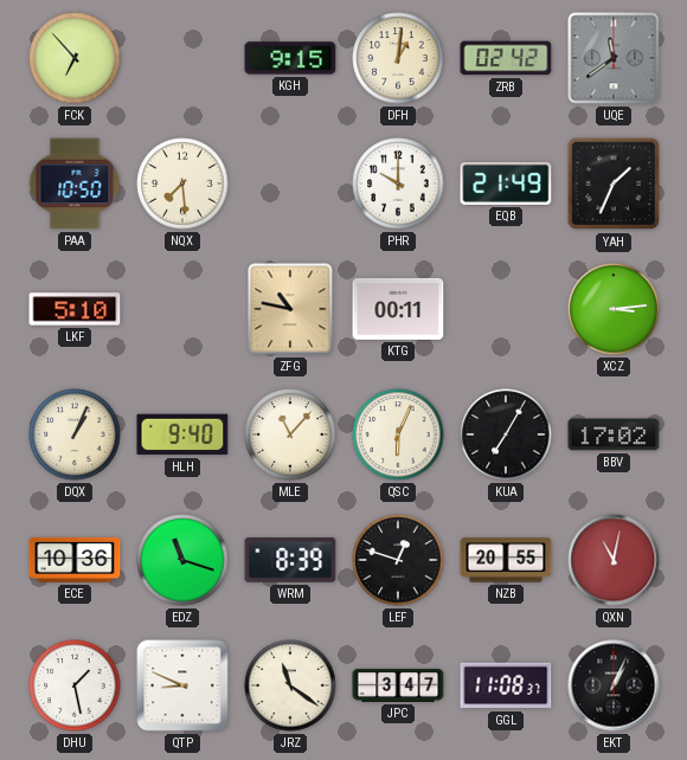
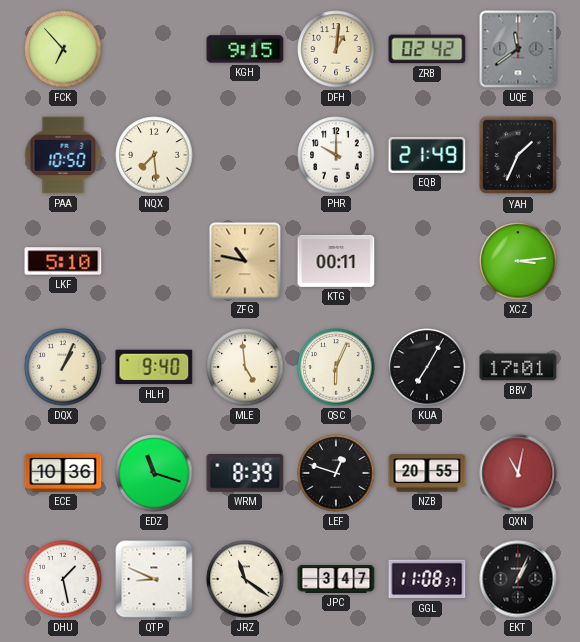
MLE: 11:07 -> 4:59
BBV: 17:02 -> 17:01
